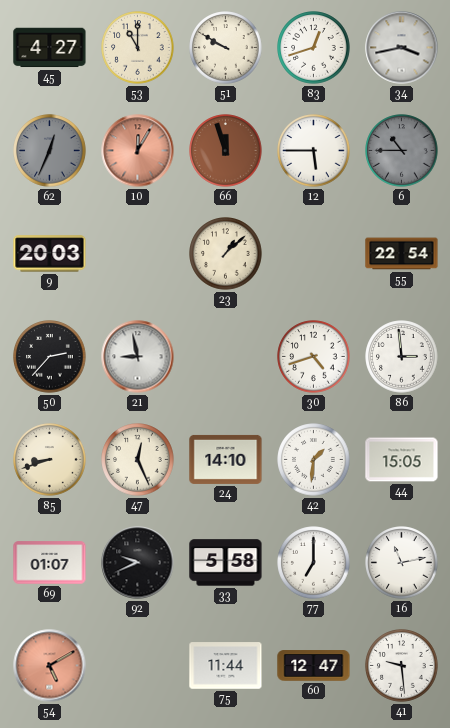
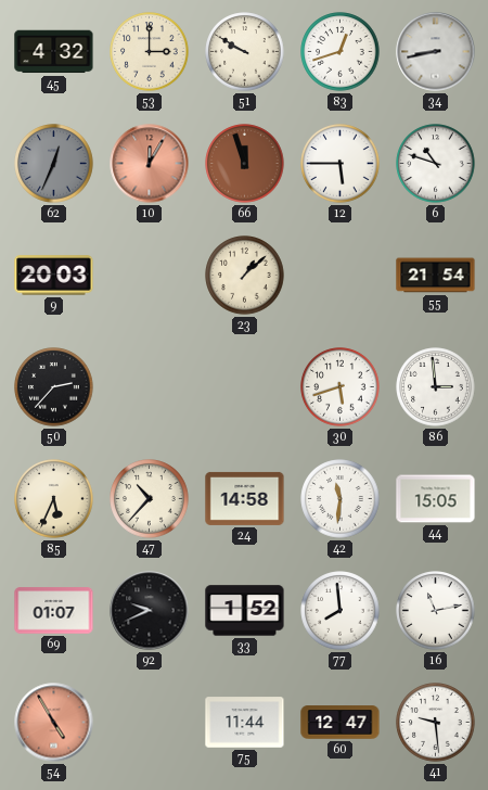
45: 4:27 -> 4:32
53: 11:00 -> 3:00
34: 3:43 -> 8:43
6: 10:45 -> 10:48
6 dial: grey -> white
55: 22:54 -> 21:54
21: 8:58 -> none
30: 4:42 -> 5:42
85: 8:42 -> 5:34
47: 12:26 -> 10:37
24: 14:10 -> 14:58
42: 1:31 -> 11:31
33: 5:58 -> 1:52
77: 7:00 -> 7:59
54: 5:10 -> 4:55
